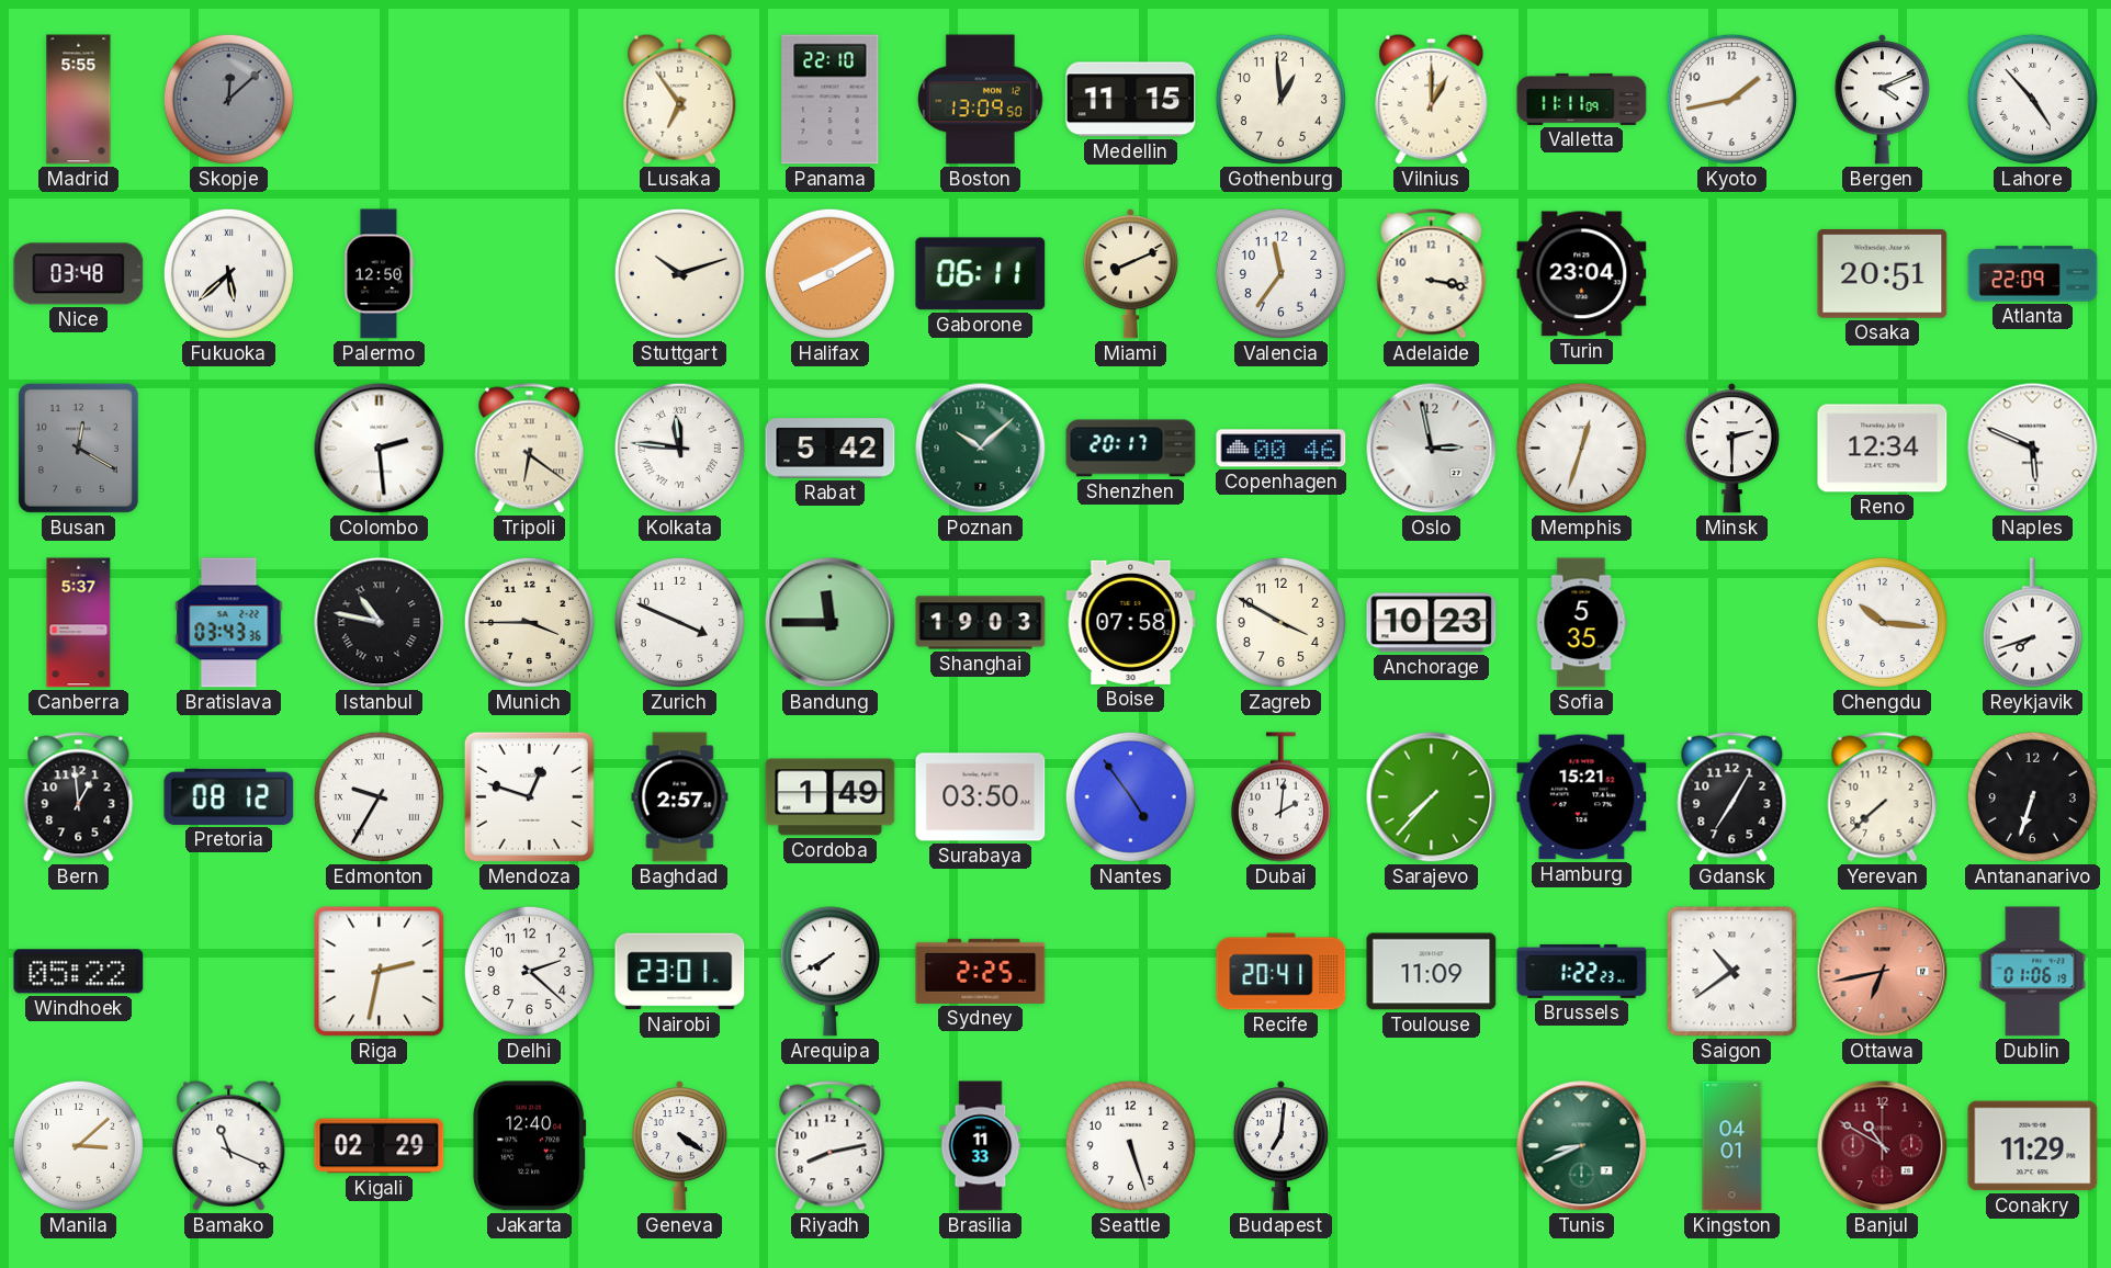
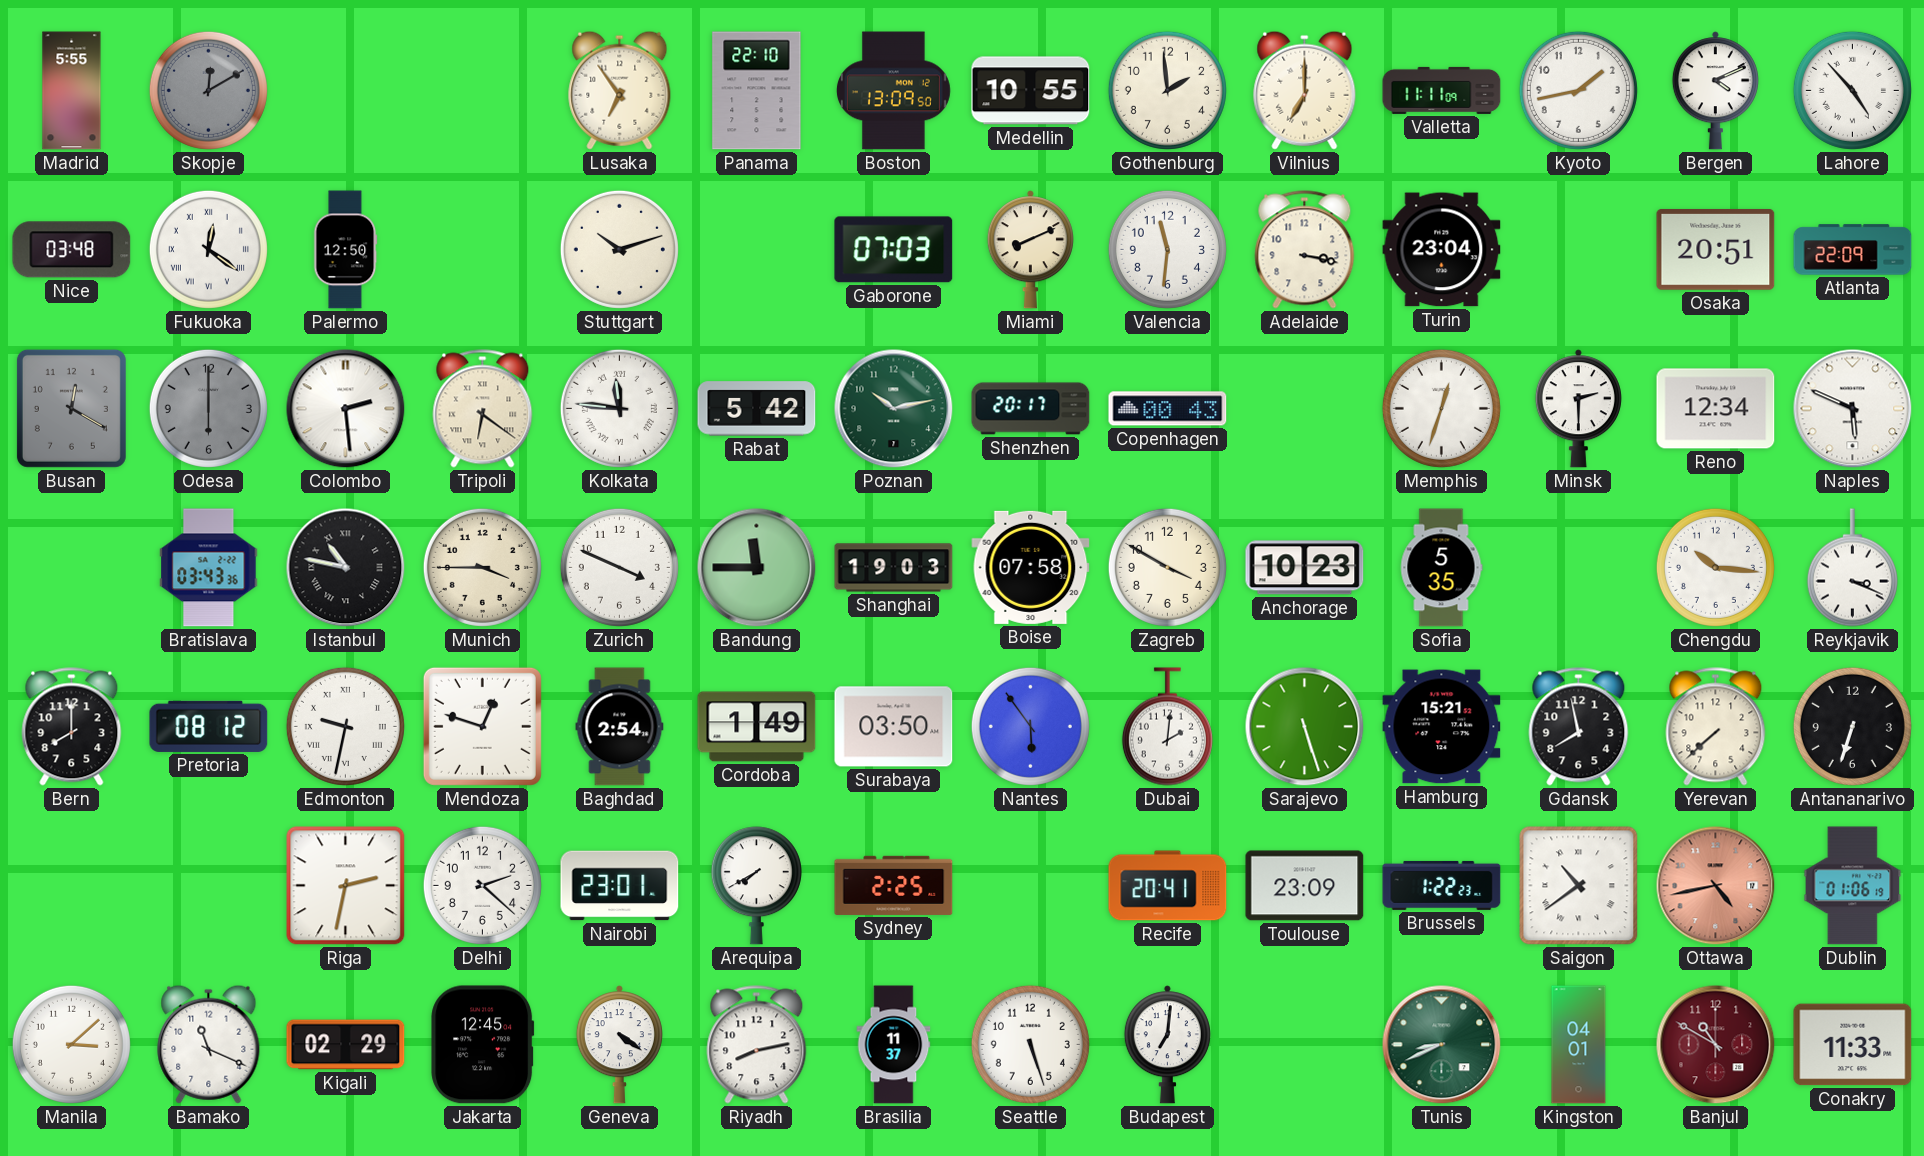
Skopje: 12:08 -> 12:10
Medellin: 11:15 -> 10:55
Gothenburg: 12:59 -> 1:59
Vilnius: 1:00 -> 7:00
Fukuoka: 5:38 -> 12:21
Halifax: 8:10 -> none
Gaborone: 06:11 -> 07:03
Valencia: 11:36 -> 11:31
Odesa: none -> 6:00
Poznan: 10:08 -> 10:13
Copenhagen: 00:46 -> 00:43
Oslo: 2:58 -> none
Canberra: 5:37 -> none
Reykjavik: 7:42 -> 3:19
Bern: 12:59 -> 8:00
Edmonton: 9:35 -> 9:32
Baghdad: 2:57 -> 2:54
Nantes: 4:54 -> 5:54
Sarajevo: 7:37 -> 5:27
Gdansk: 7:05 -> 7:58
Windhoek: 05:22 -> none
Toulouse: 11:09 -> 23:09
Ottawa: 6:43 -> 4:43
Jakarta: 12:40 -> 12:45
Brasilia: 11:33 -> 11:37
Conakry: 11:29 -> 11:33
